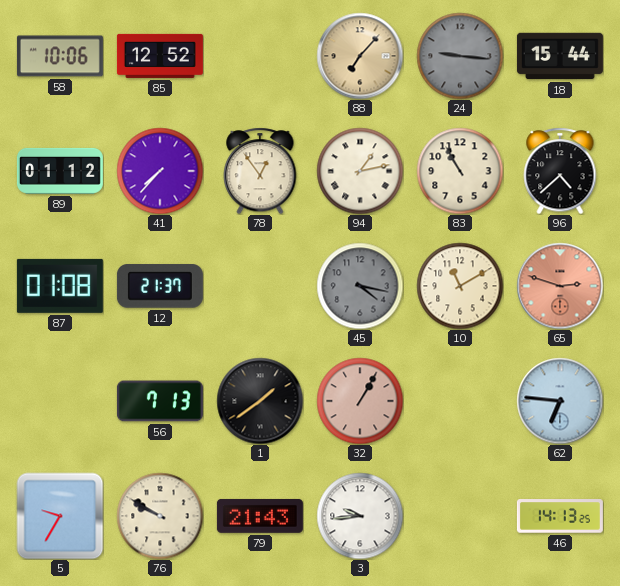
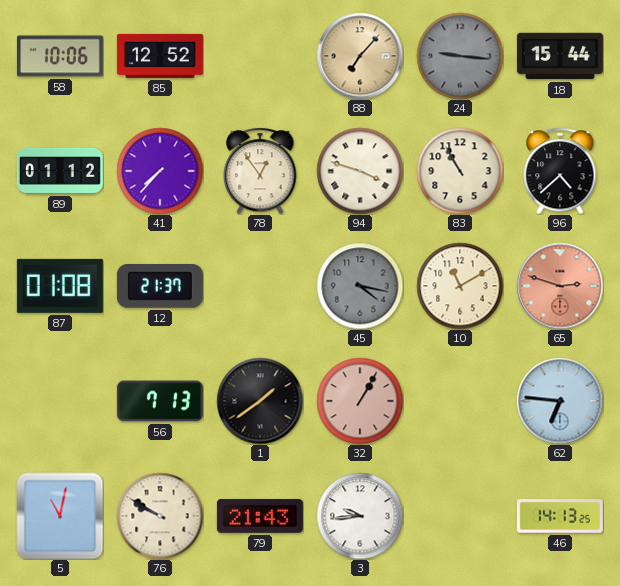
94: 1:13 -> 3:48
5: 9:35 -> 11:02
